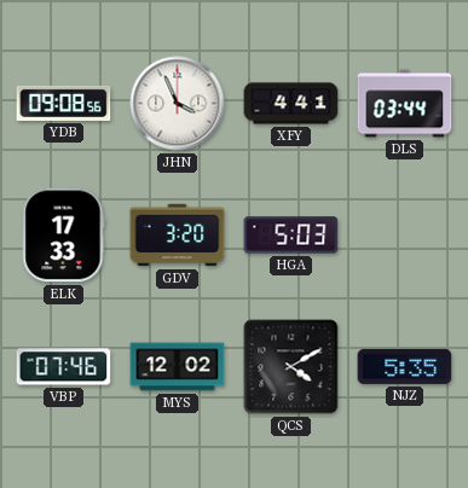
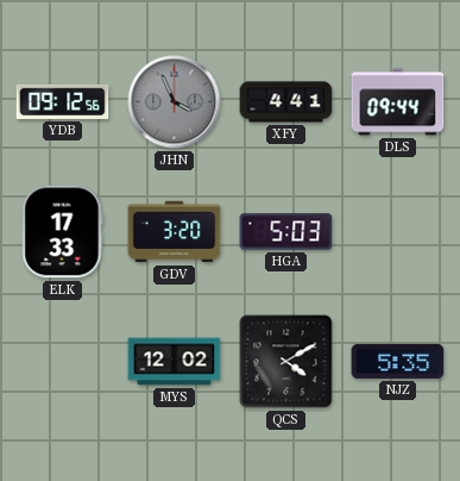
YDB: 09:08 -> 09:12
JHN dial: white -> grey
DLS: 03:44 -> 09:44
VBP: 07:46 -> none
